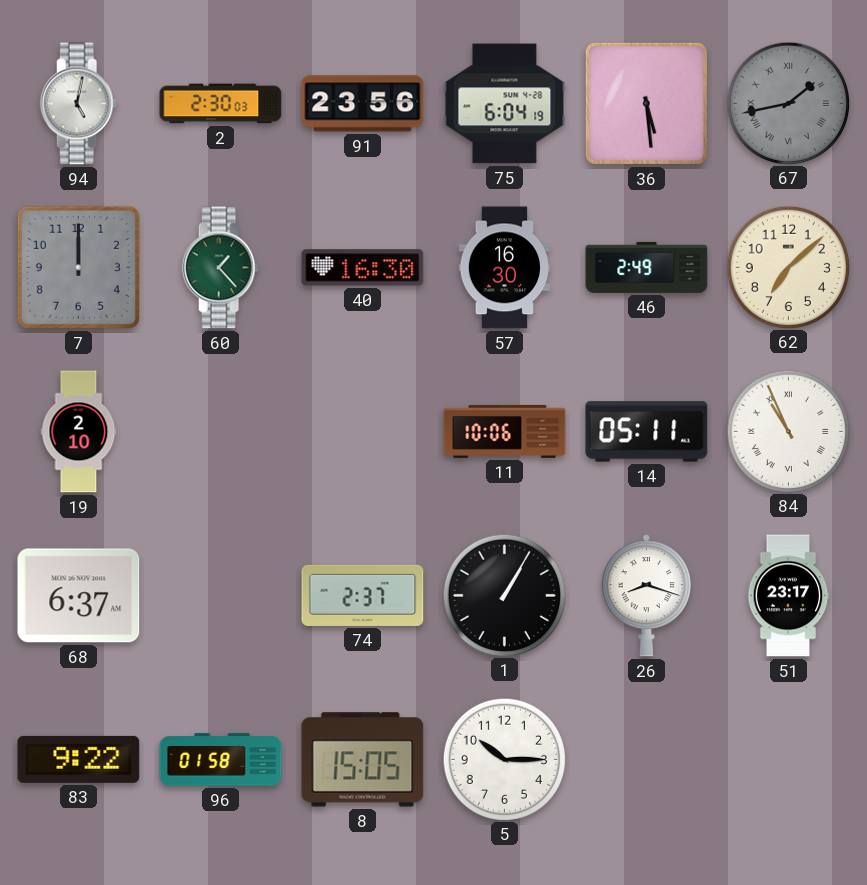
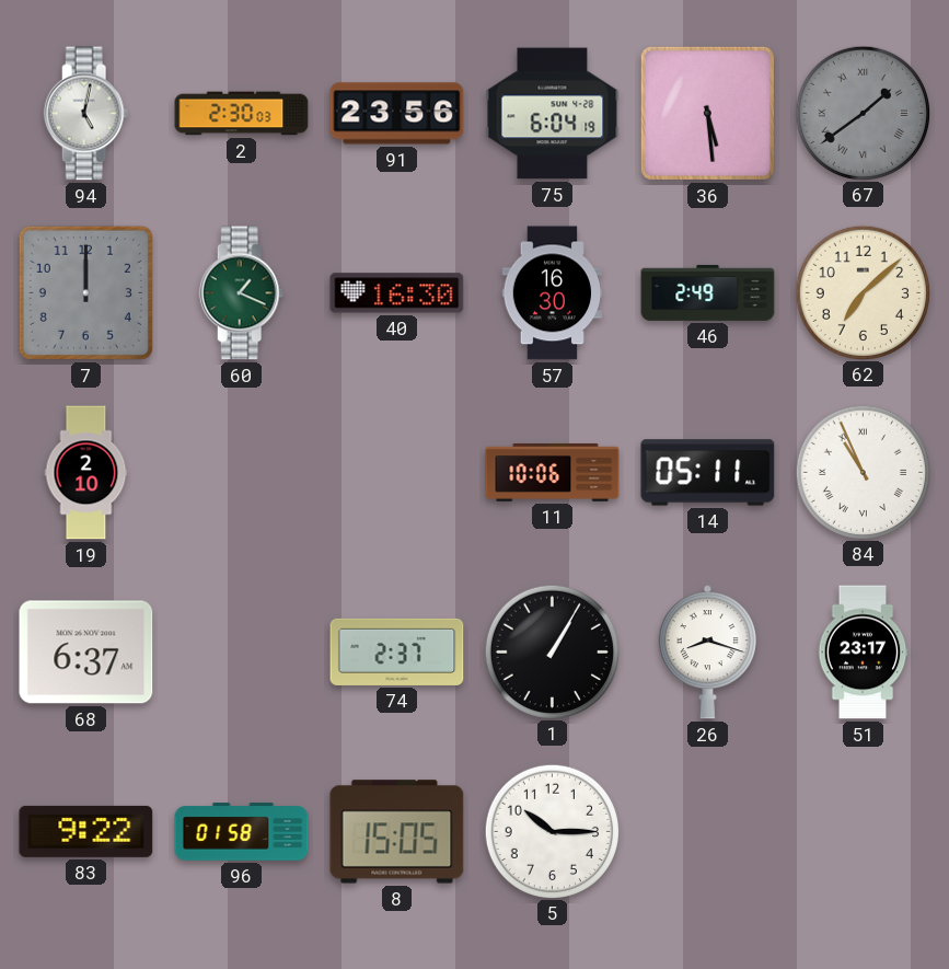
67: 1:43 -> 1:39
60: 1:23 -> 1:19
